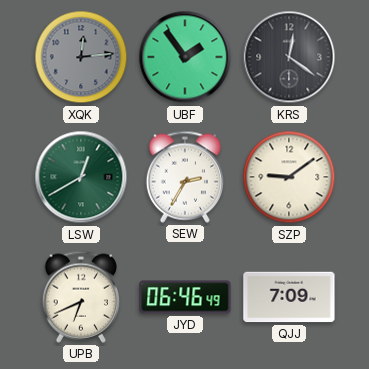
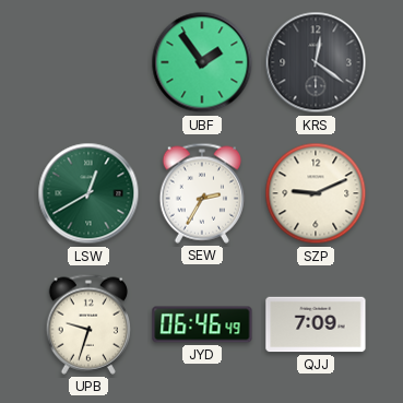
XQK: 12:14 -> none
SZP: 9:09 -> 9:11
UPB: 6:41 -> 9:33
